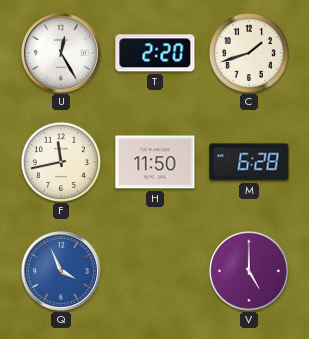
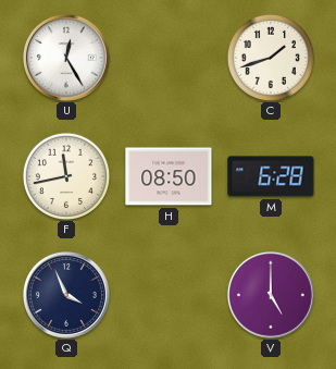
T: 2:20 -> none
H: 11:50 -> 08:50
Q dial: blue -> navy
